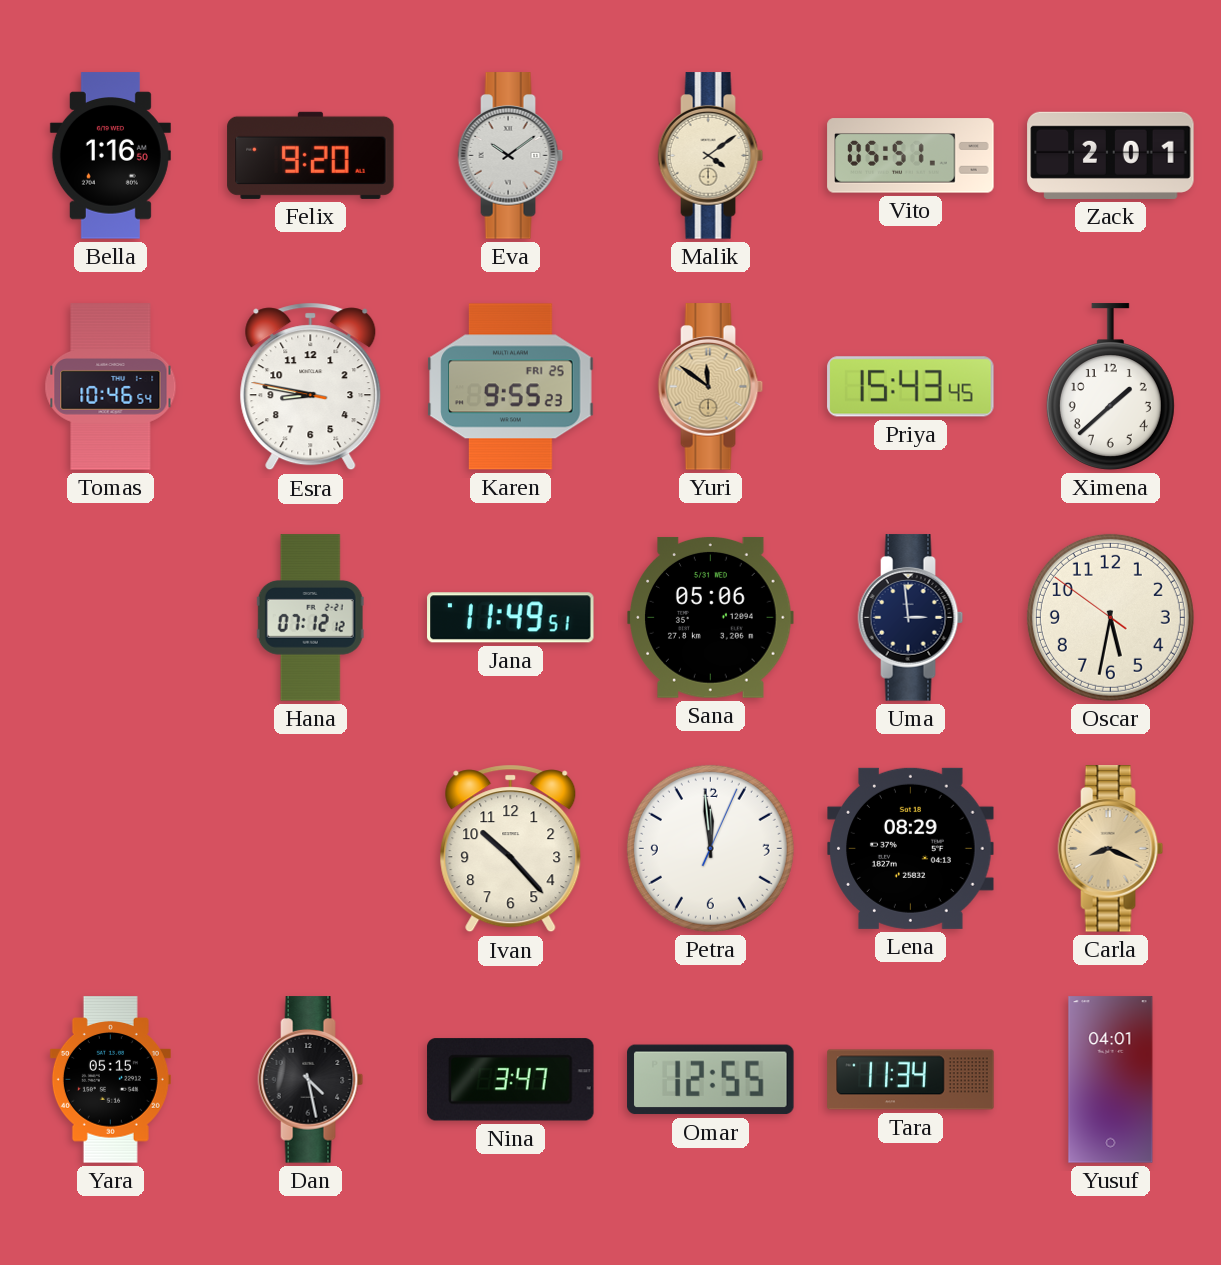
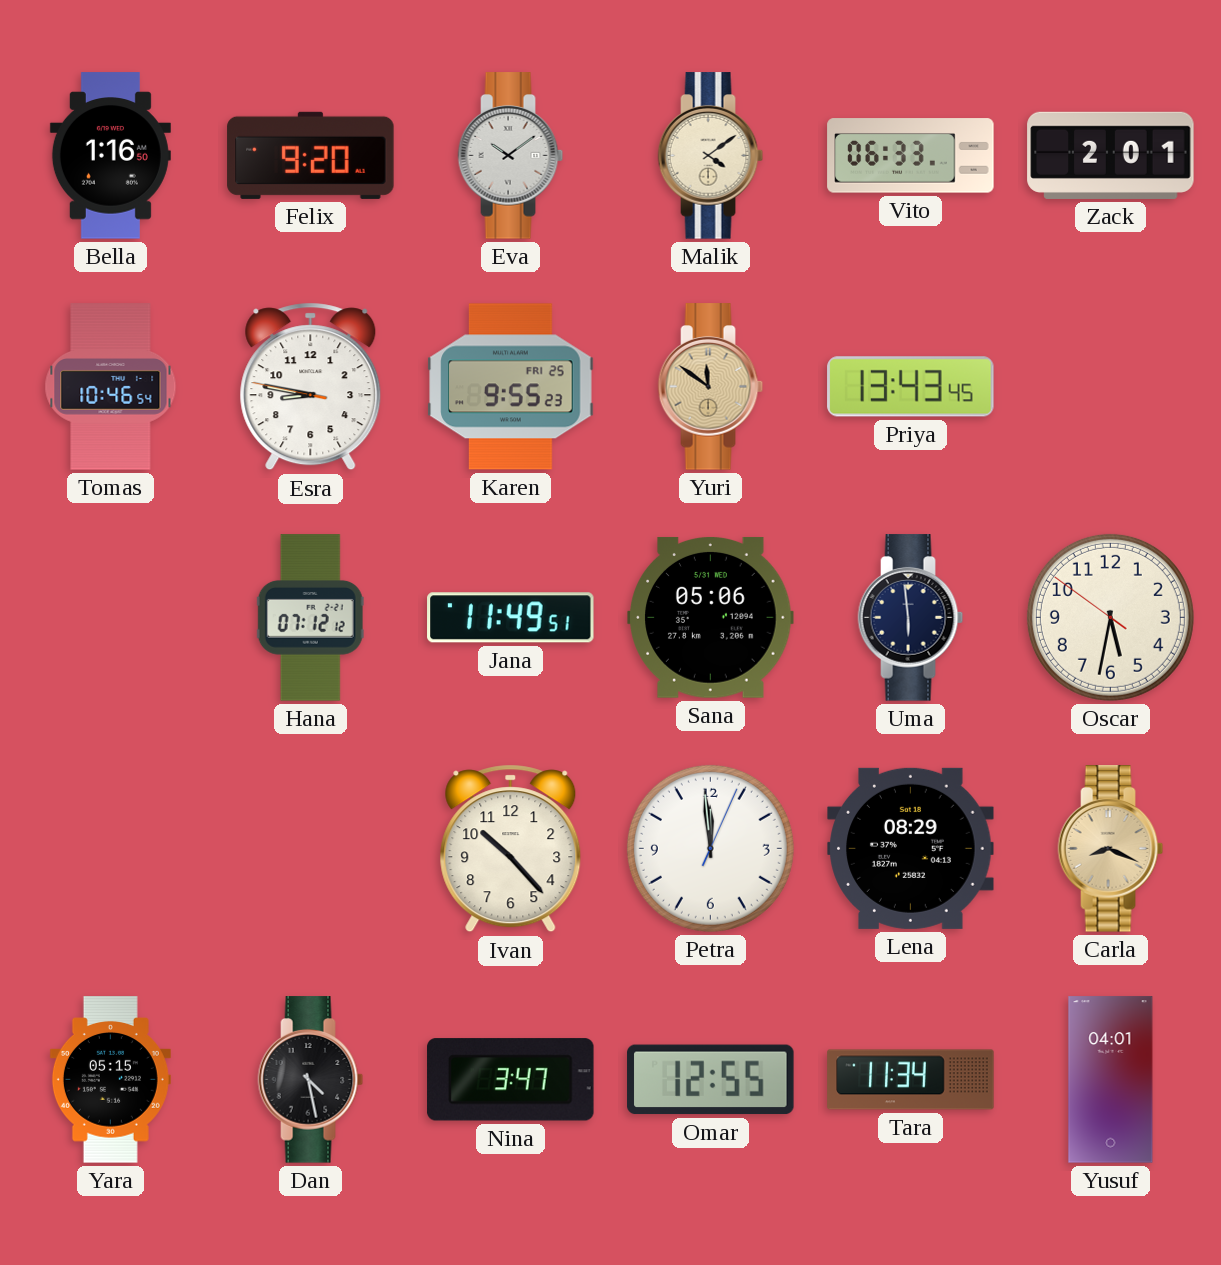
Vito: 05:51 -> 06:33
Priya: 15:43 -> 13:43
Ximena: 1:38 -> none
Uma: 2:59 -> 5:59
